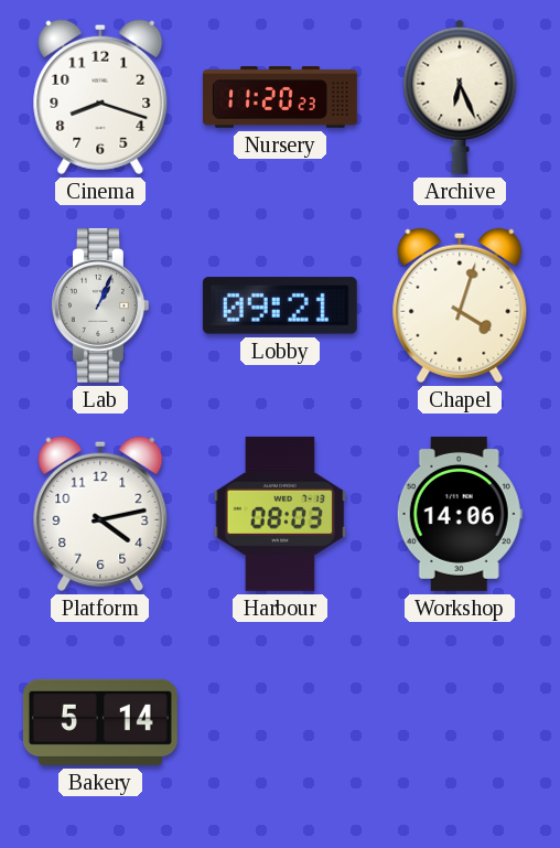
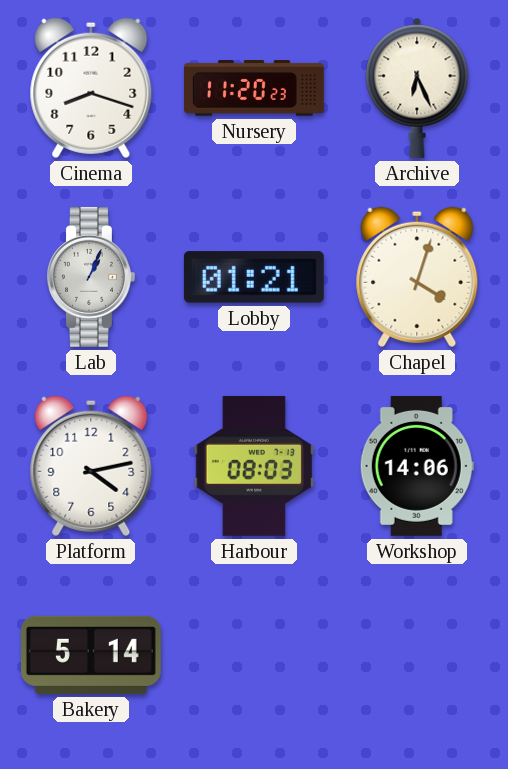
Lobby: 09:21 -> 01:21
